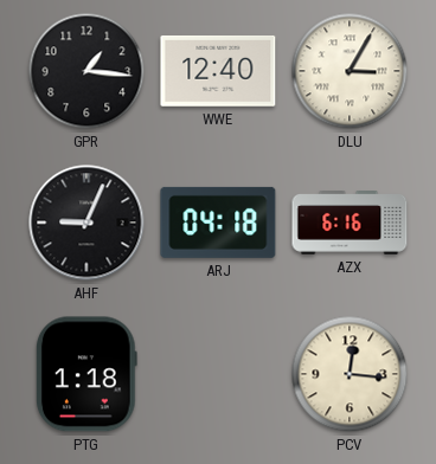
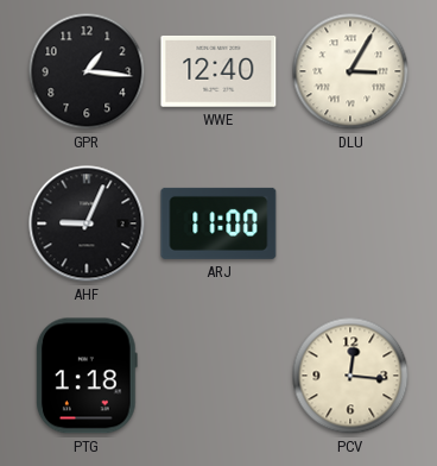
ARJ: 04:18 -> 11:00
AZX: 6:16 -> none
